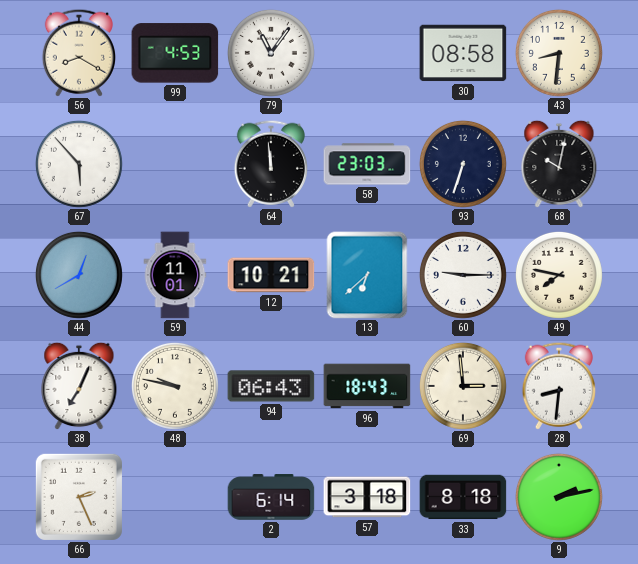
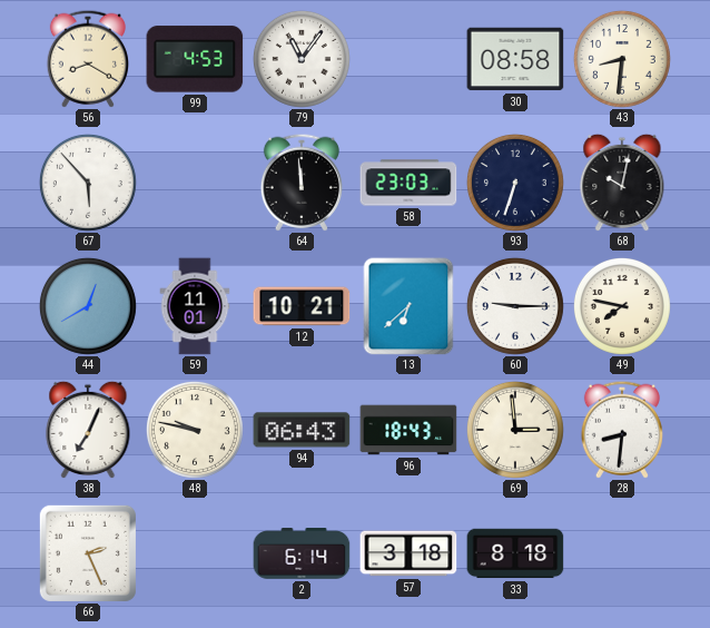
9: 2:13 -> none
